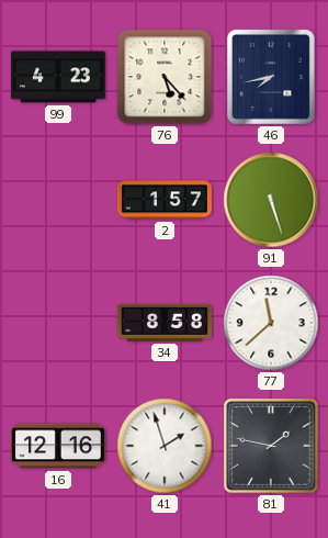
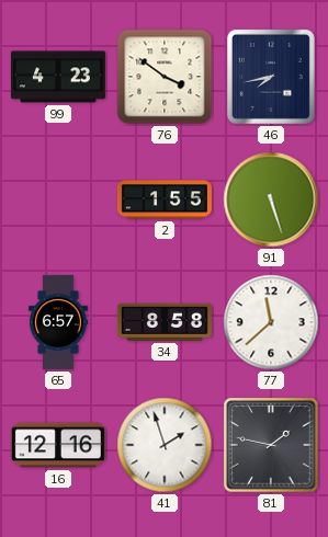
76: 5:23 -> 3:51
2: 1:57 -> 1:55
65: none -> 6:57
